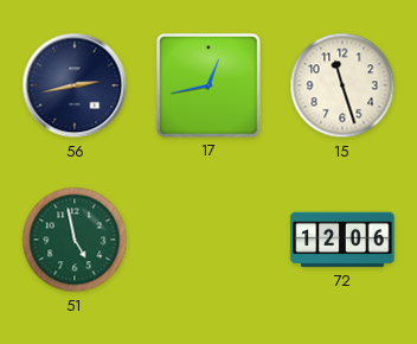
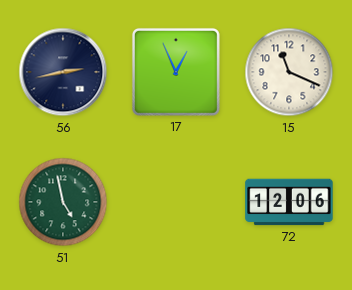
17: 12:43 -> 12:56
15: 11:27 -> 11:19
